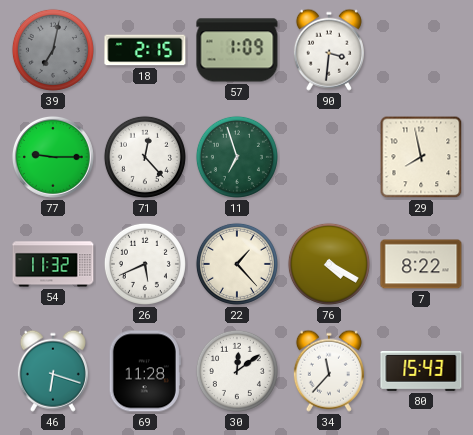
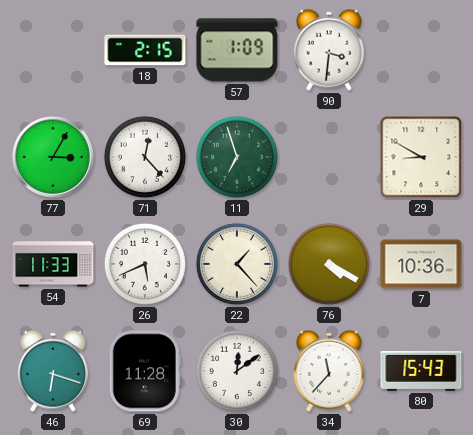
39: 7:02 -> none
77: 9:15 -> 3:05
29: 7:58 -> 8:50
54: 11:32 -> 11:33
7: 8:22 -> 10:36
